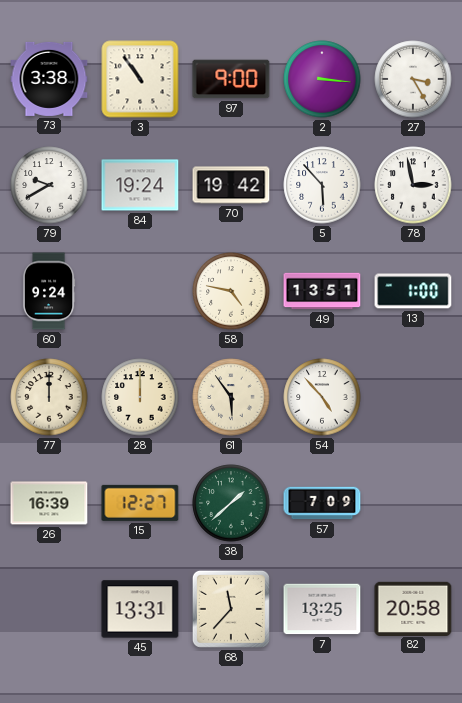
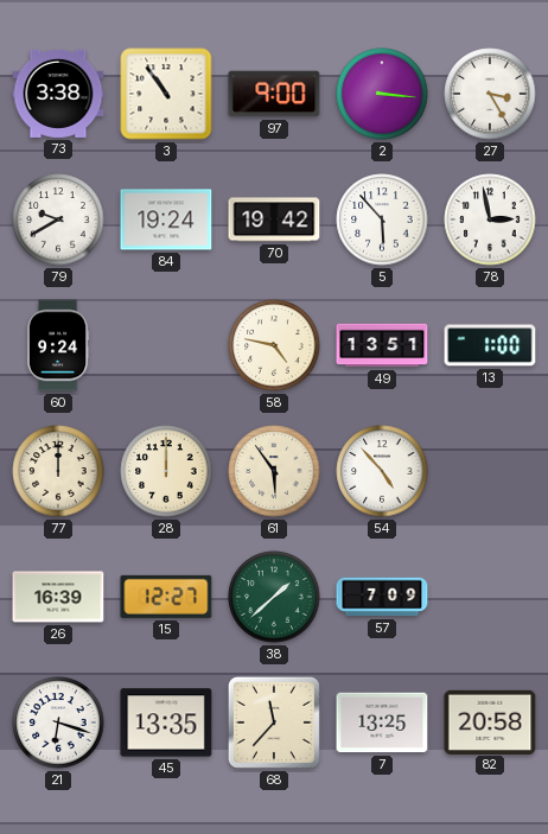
21: none -> 6:18
45: 13:31 -> 13:35
